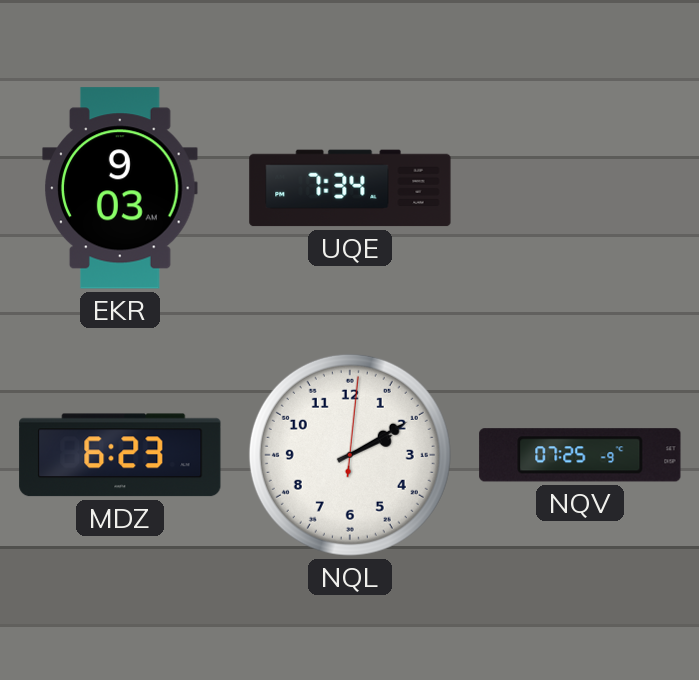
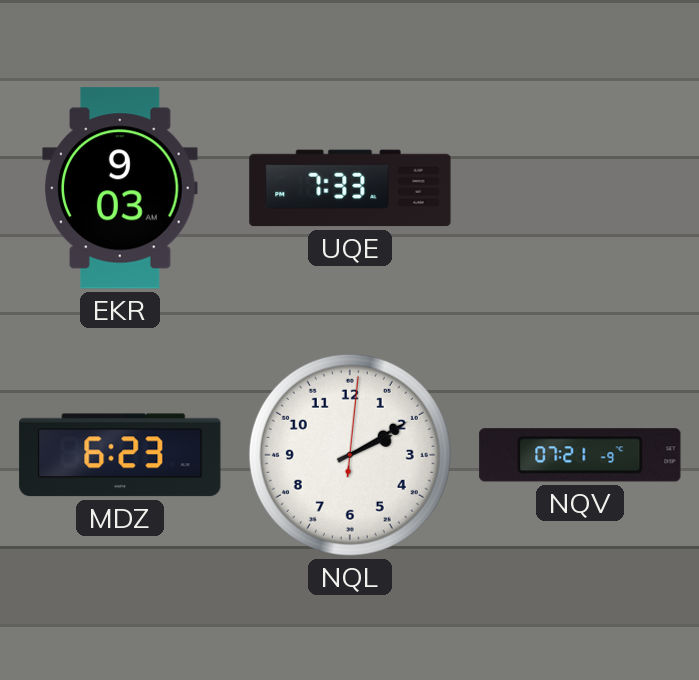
UQE: 7:34 -> 7:33
NQV: 07:25 -> 07:21
